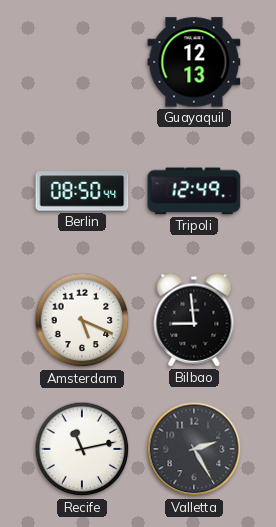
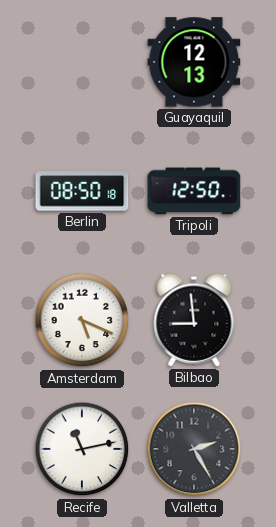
Berlin: 08:50:44 -> 08:50:18
Tripoli: 12:49 -> 12:50
